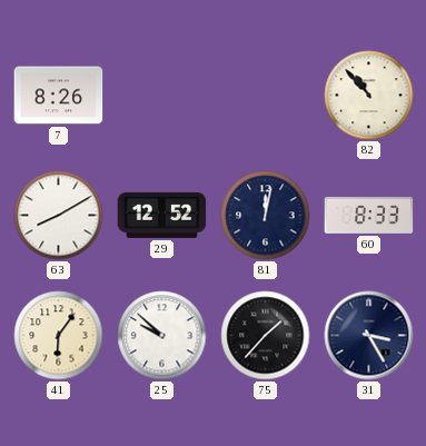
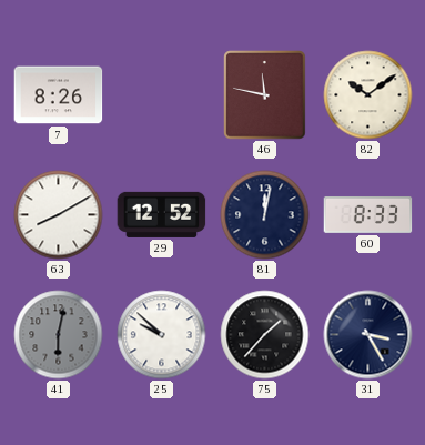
46: none -> 11:47
82: 10:53 -> 10:09
41: 6:06 -> 6:02
41 dial: cream -> grey
